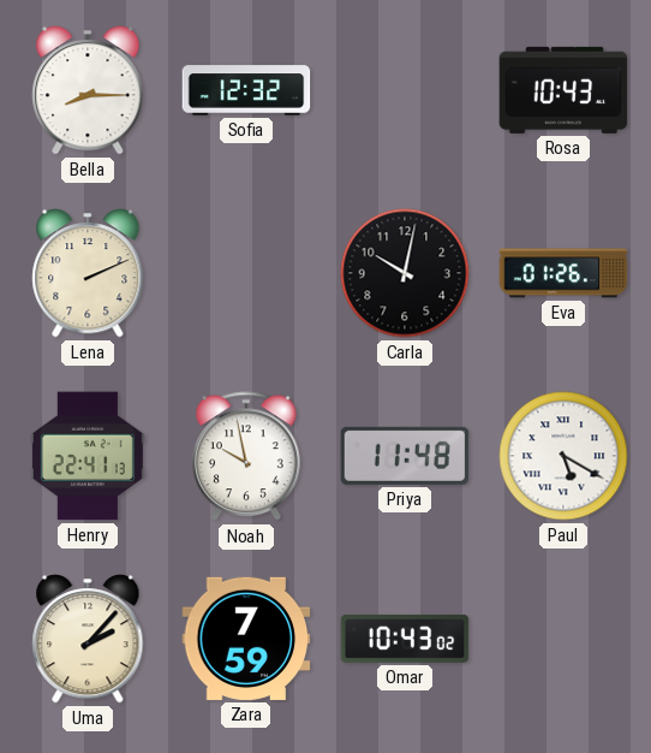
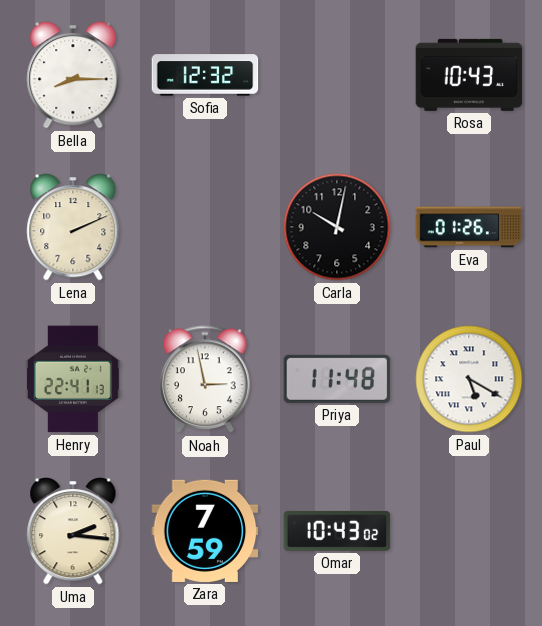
Noah: 9:58 -> 2:58
Uma: 2:07 -> 2:16
